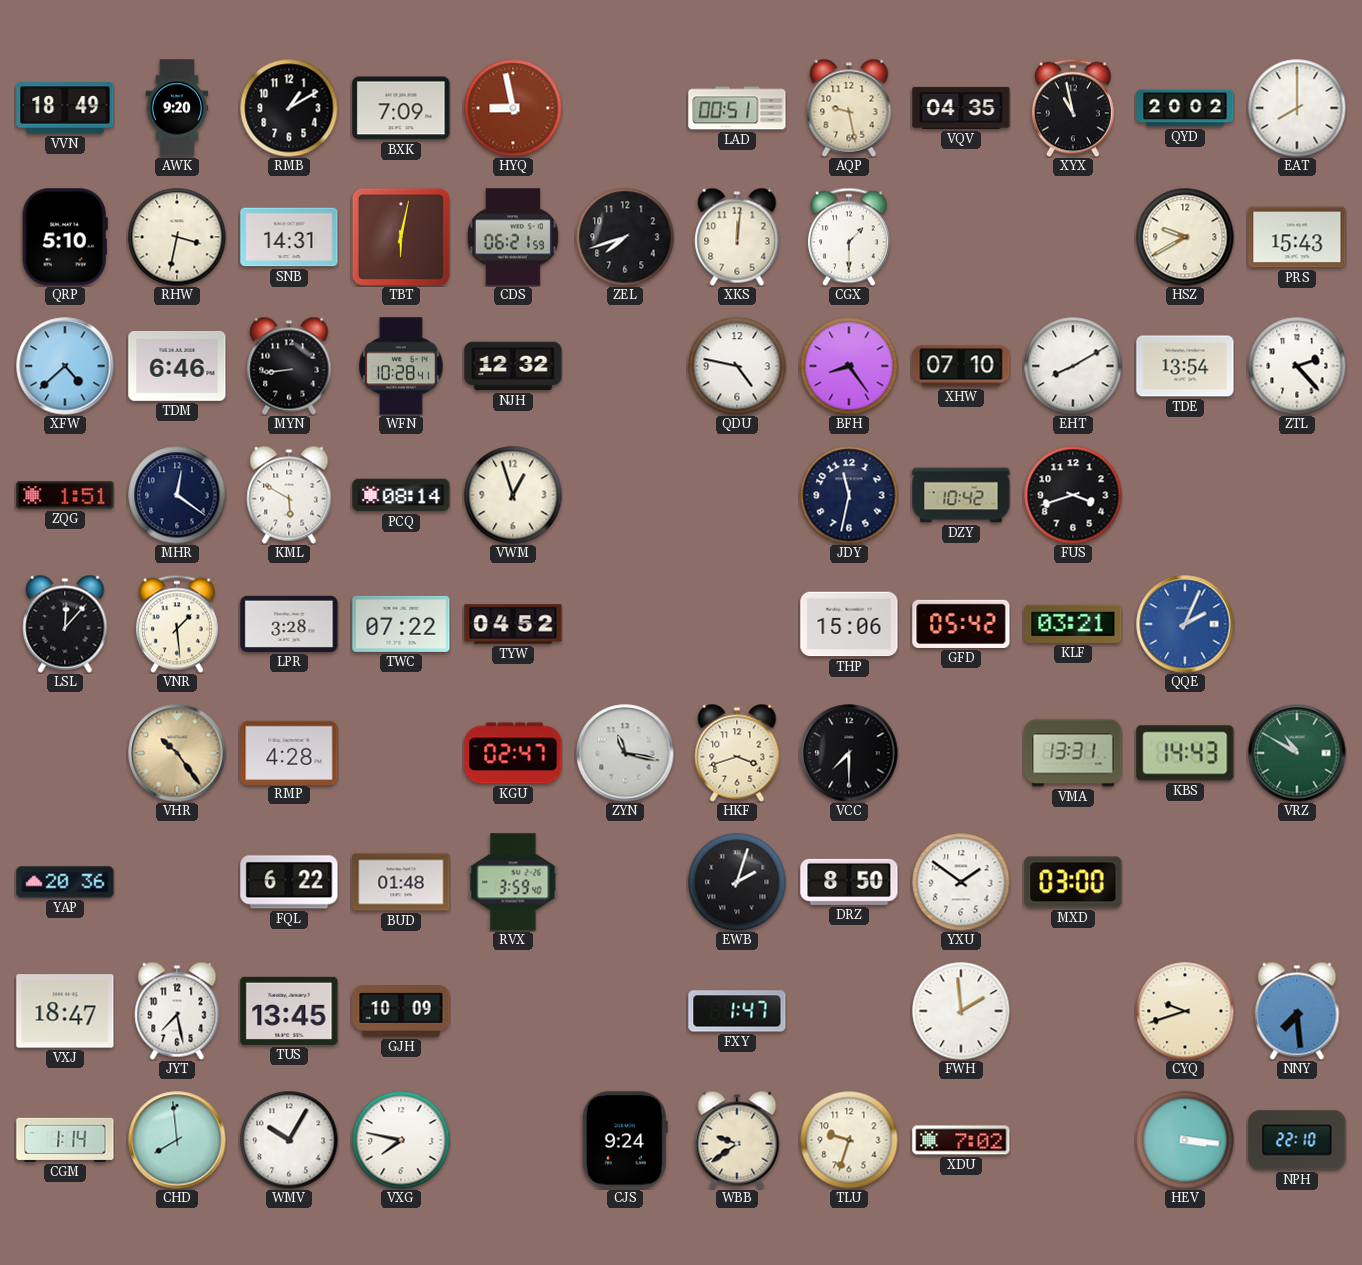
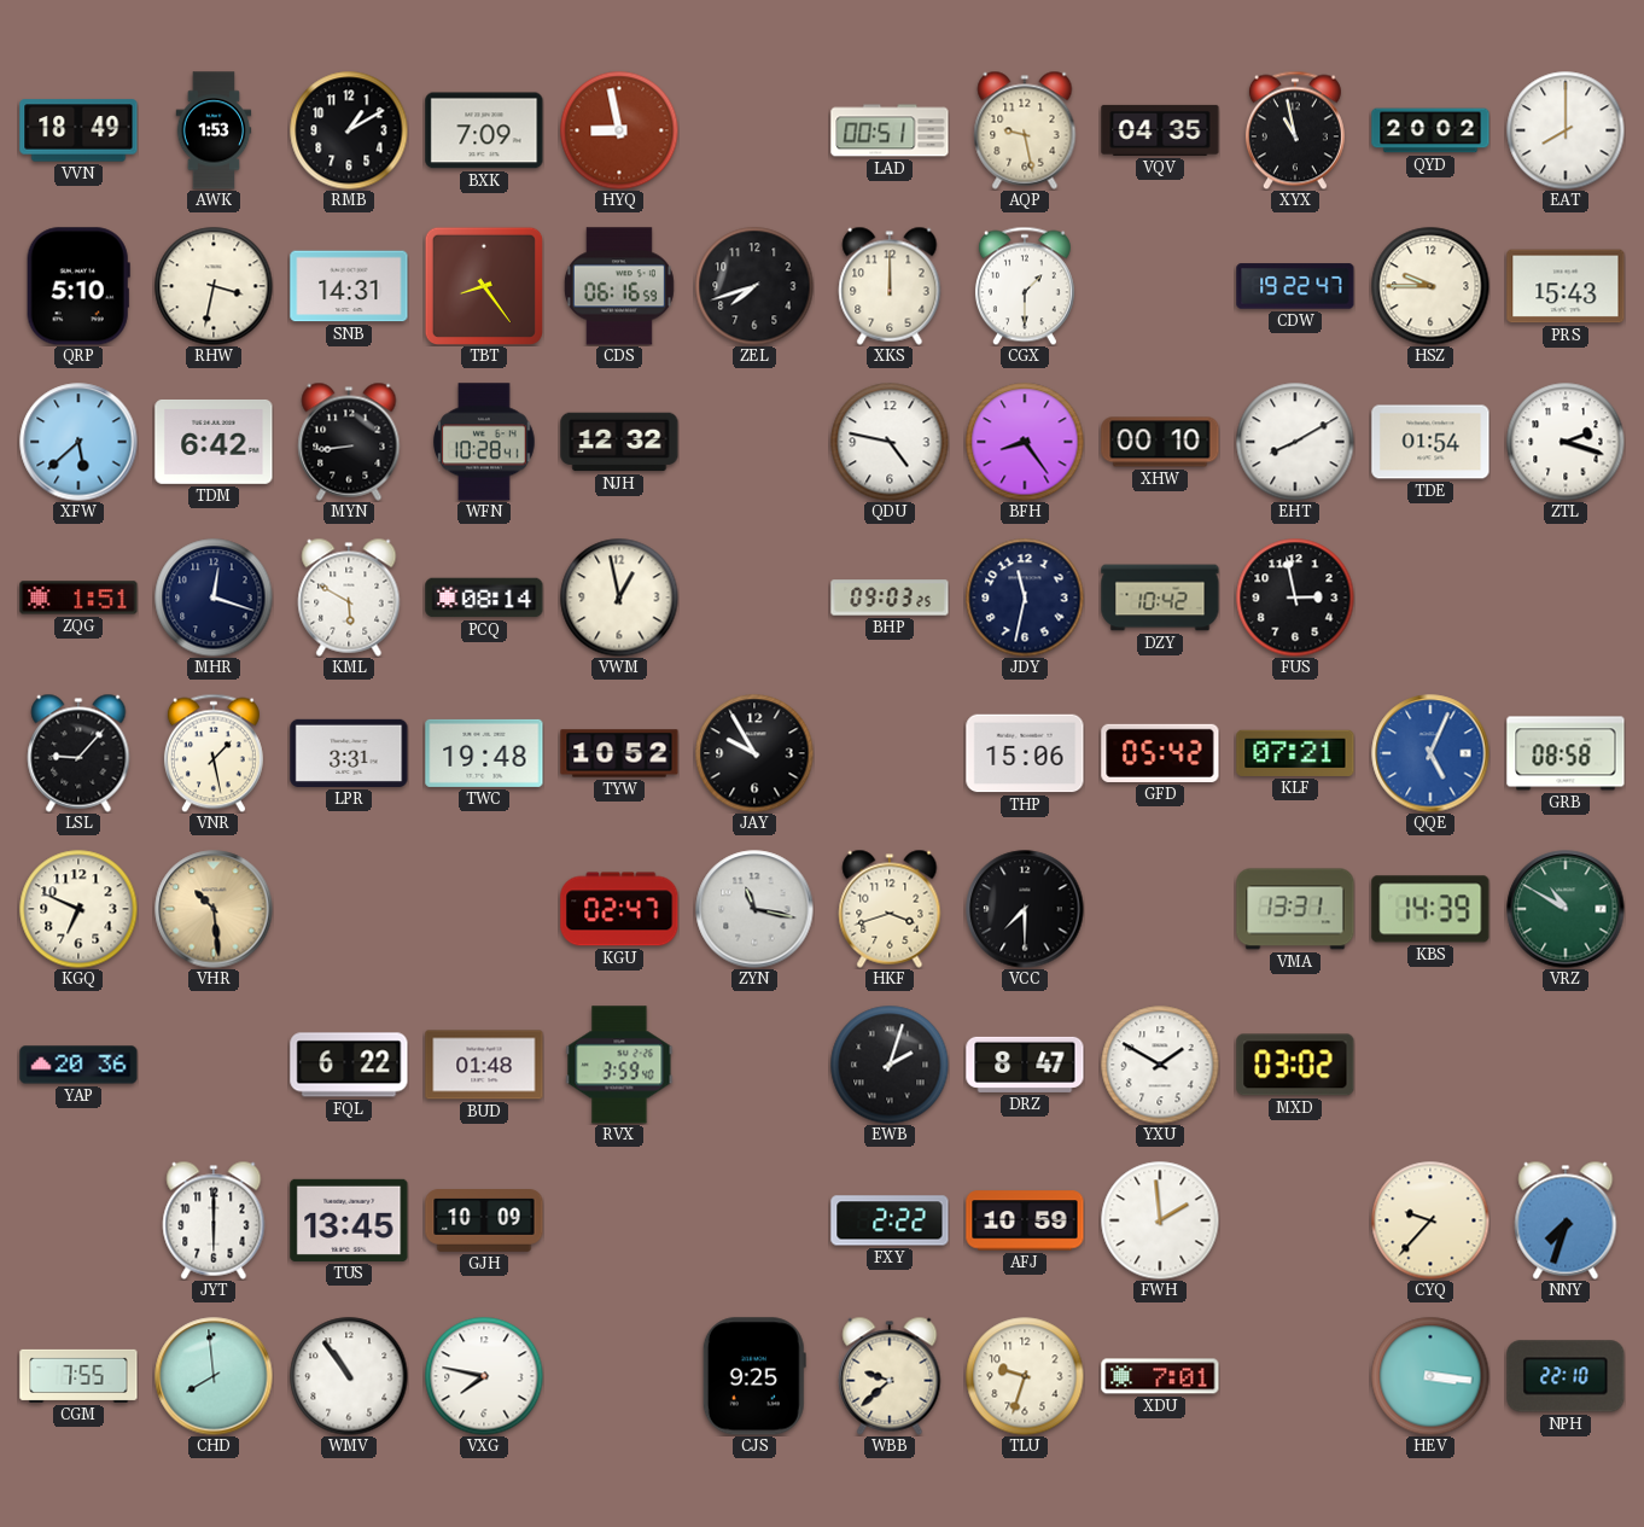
AWK: 9:20 -> 1:53
TBT: 6:02 -> 8:24
CDS: 06:21 -> 06:16
XKS: 12:01 -> 12:00
CDW: none -> 19:22
HSZ: 9:40 -> 9:45
XFW: 4:38 -> 5:38
TDM: 6:46 -> 6:42
XHW: 07:10 -> 00:10
TDE: 13:54 -> 01:54
ZTL: 2:23 -> 2:18
MHR: 12:21 -> 12:18
VWM: 12:57 -> 12:58
BHP: none -> 09:03
FUS: 3:42 -> 2:58
LSL: 12:07 -> 9:07
VNR: 1:29 -> 1:28
LPR: 3:28 -> 3:31
TWC: 07:22 -> 19:48
TYW: 04:52 -> 10:52
JAY: none -> 9:55
KLF: 03:21 -> 07:21
QQE: 2:04 -> 5:04
GRB: none -> 08:58
KGQ: none -> 6:49
VHR: 10:24 -> 10:29
RMP: 4:28 -> none
KBS: 14:43 -> 14:39
DRZ: 8:50 -> 8:47
YXU: 1:51 -> 1:50
MXD: 03:00 -> 03:02
VXJ: 18:47 -> none
JYT: 7:28 -> 6:00
FXY: 1:47 -> 2:22
AFJ: none -> 10:59
CYQ: 9:42 -> 9:37
NNY: 7:29 -> 7:33
CGM: 1:14 -> 7:55
WMV: 10:05 -> 10:54
CJS: 9:24 -> 9:25
WBB: 9:39 -> 9:38
XDU: 7:02 -> 7:01
